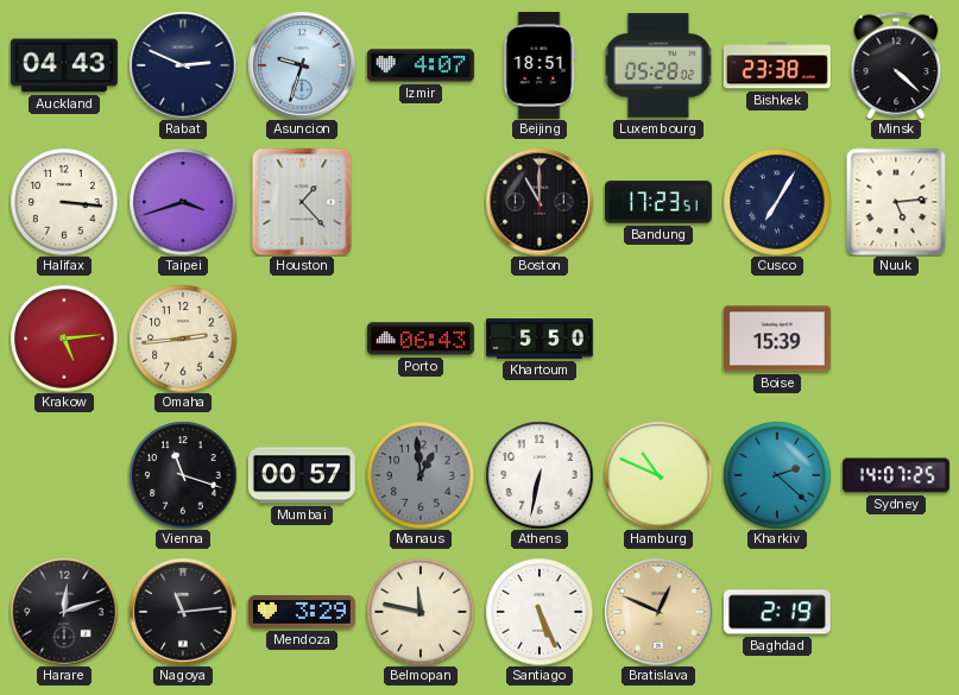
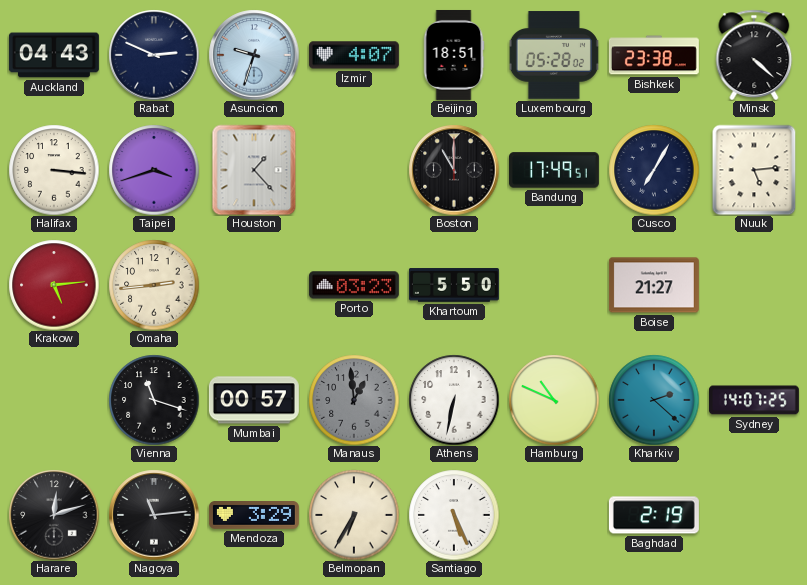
Bandung: 17:23 -> 17:49
Porto: 06:43 -> 03:23
Boise: 15:39 -> 21:27
Belmopan: 11:47 -> 6:35
Bratislava: 12:49 -> none
